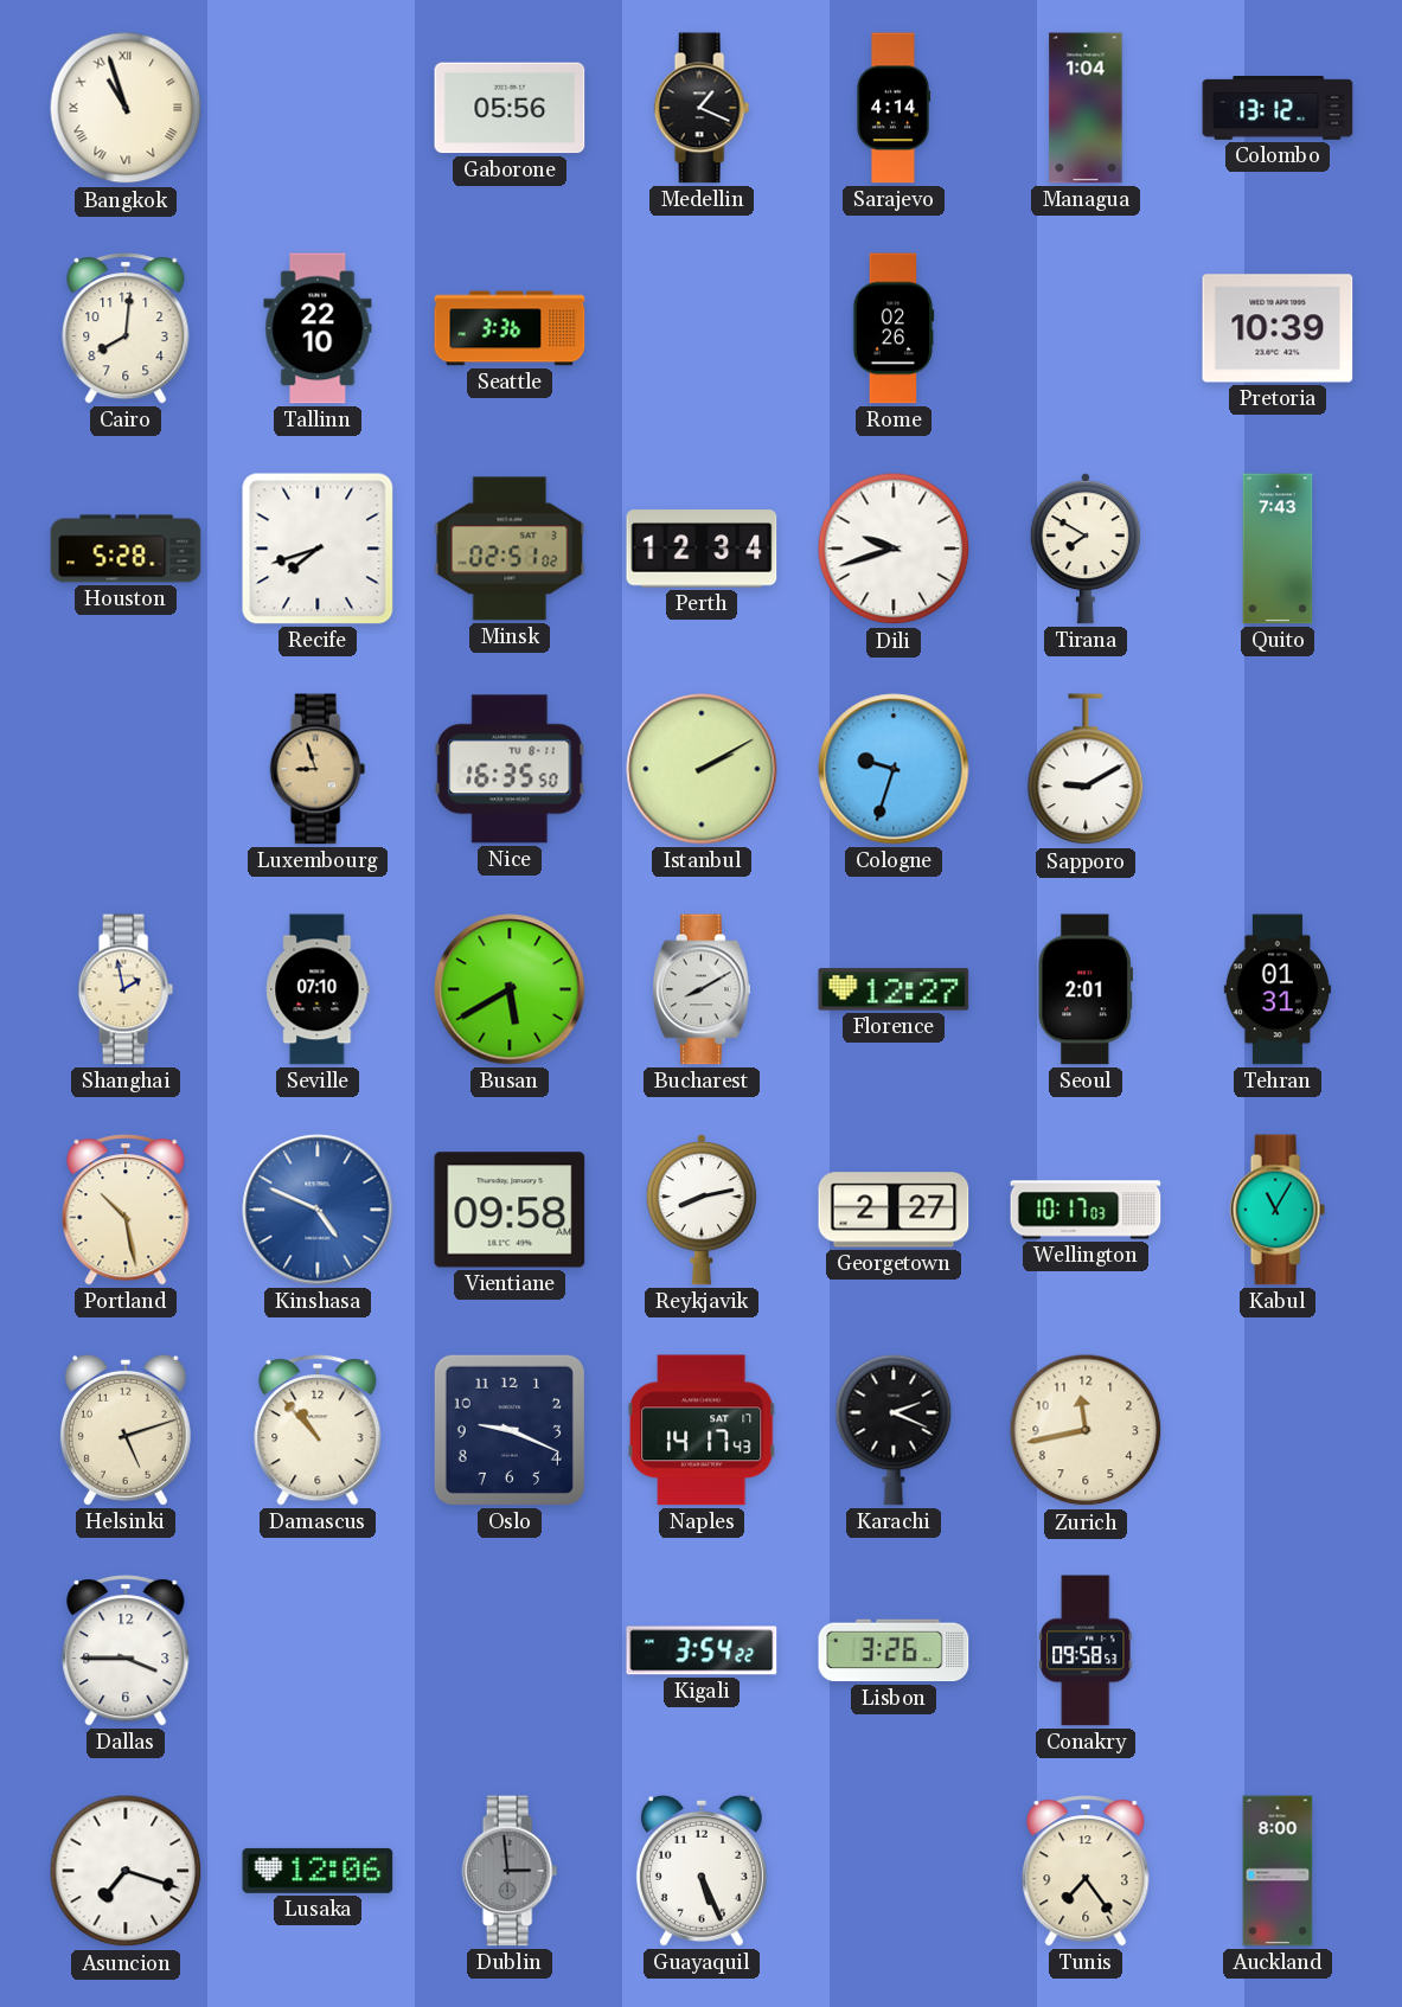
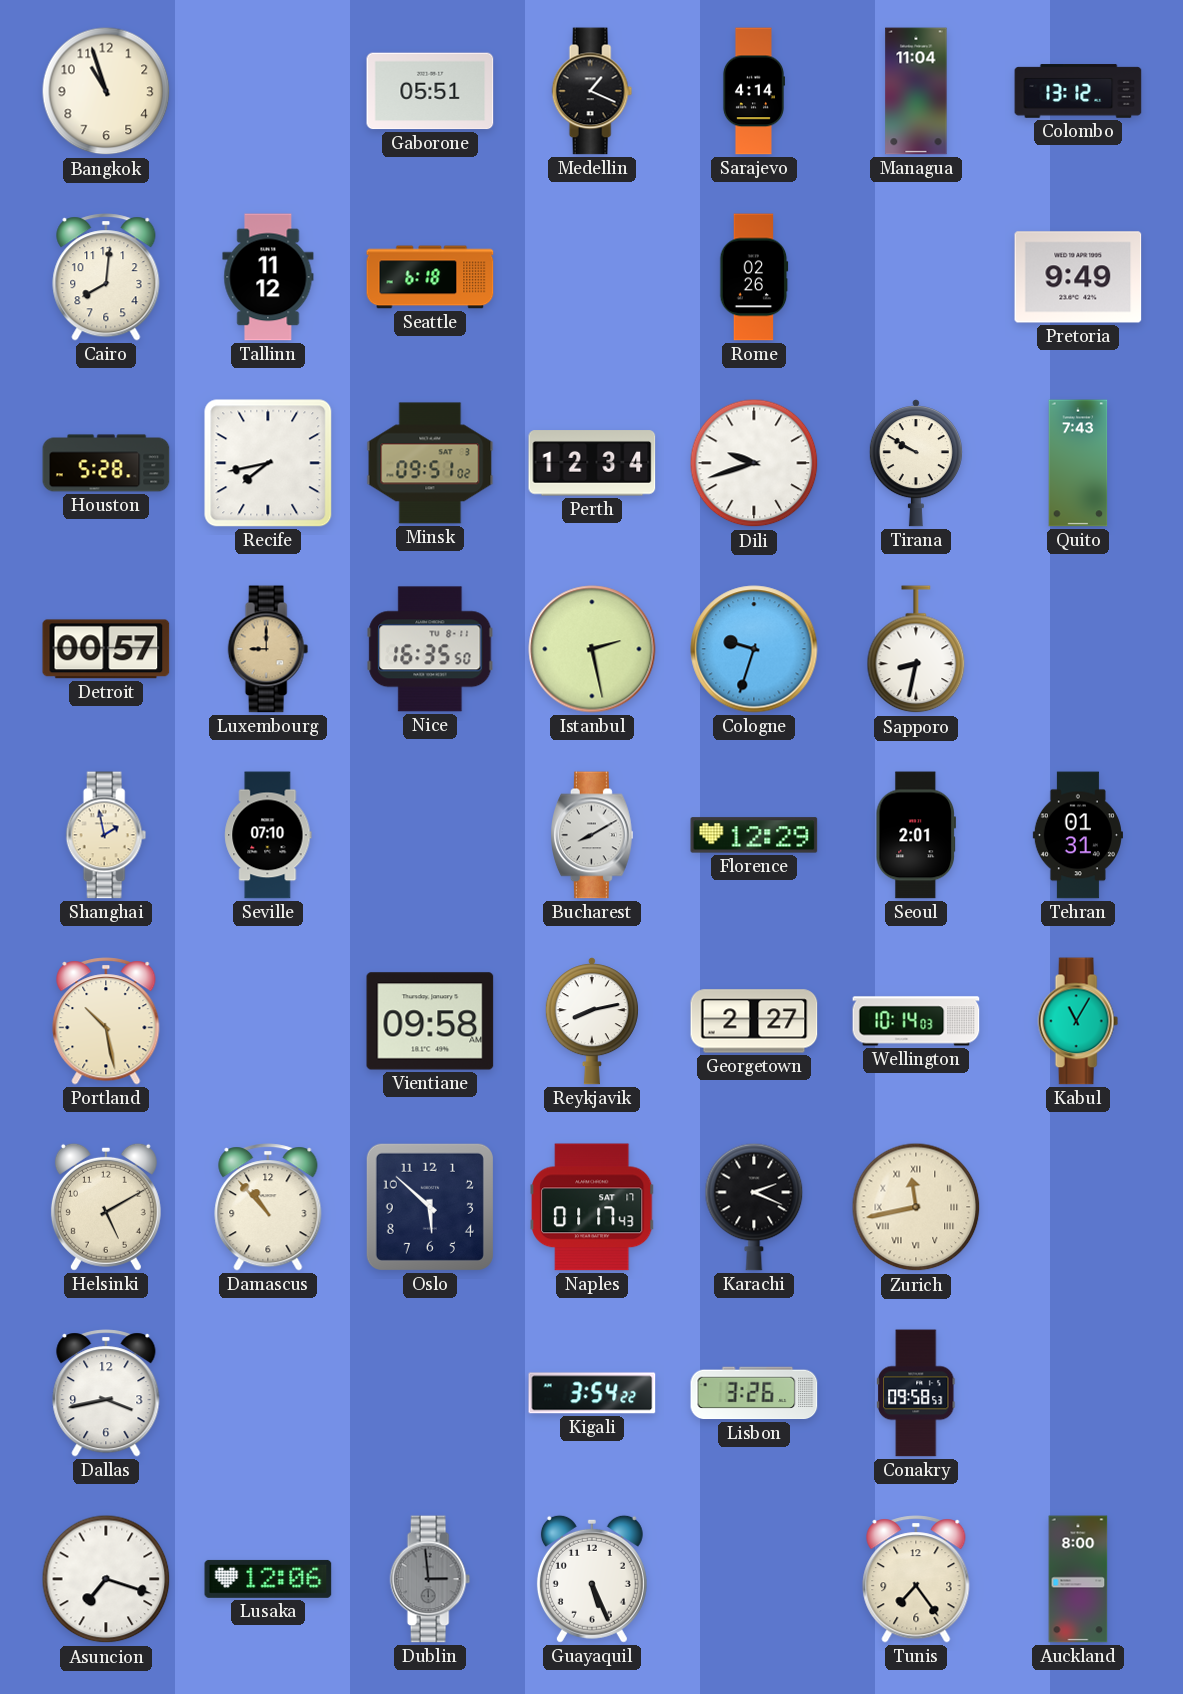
Bangkok numerals: Roman -> Arabic
Gaborone: 05:56 -> 05:51
Managua: 1:04 -> 11:04
Tallinn: 22:10 -> 11:12
Seattle: 3:36 -> 6:18
Pretoria: 10:39 -> 9:49
Recife: 7:42 -> 7:43
Minsk: 02:51 -> 09:51
Tirana: 7:50 -> 9:50
Detroit: none -> 00:57
Luxembourg: 8:57 -> 9:00
Istanbul: 2:10 -> 2:28
Sapporo: 9:10 -> 8:32
Busan: 5:40 -> none
Florence: 12:27 -> 12:29
Kinshasa: 4:49 -> none
Wellington: 10:17 -> 10:14
Helsinki: 5:12 -> 5:10
Oslo: 9:19 -> 5:52
Naples: 14:17 -> 01:17
Zurich numerals: Arabic -> Roman
Dallas: 3:45 -> 3:43
